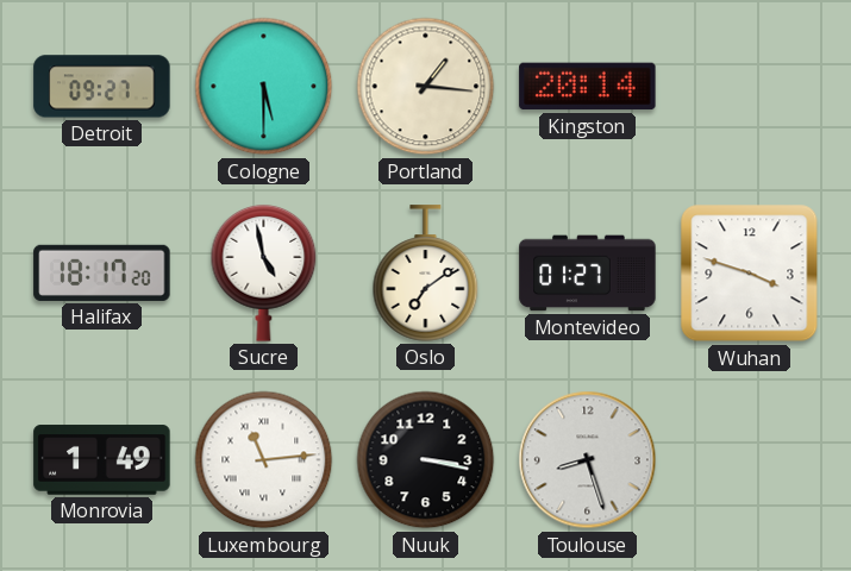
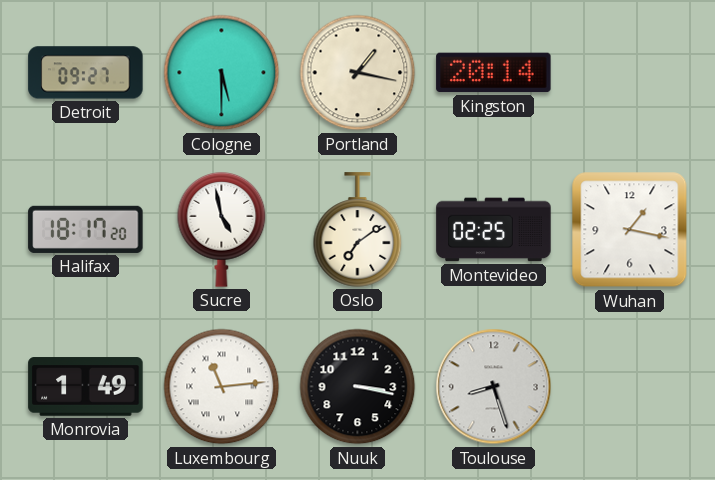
Portland: 1:16 -> 1:17
Montevideo: 01:27 -> 02:25
Wuhan: 3:48 -> 1:17
